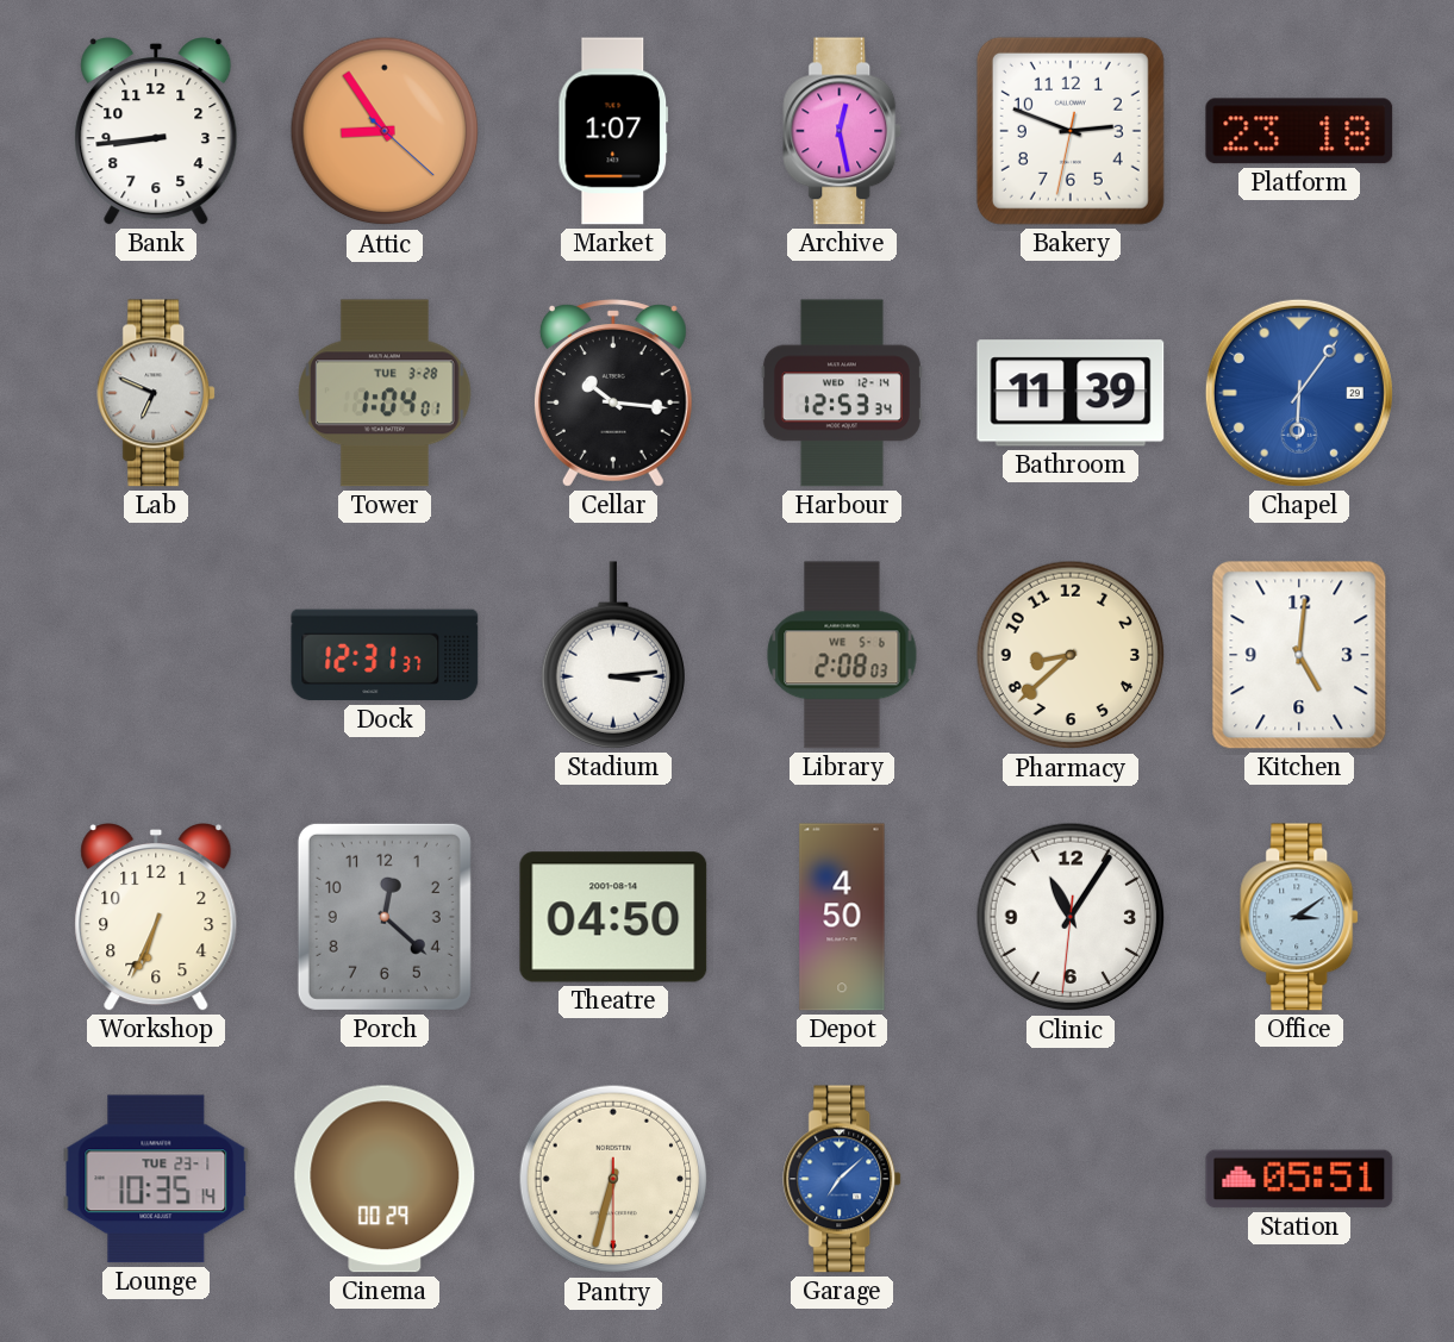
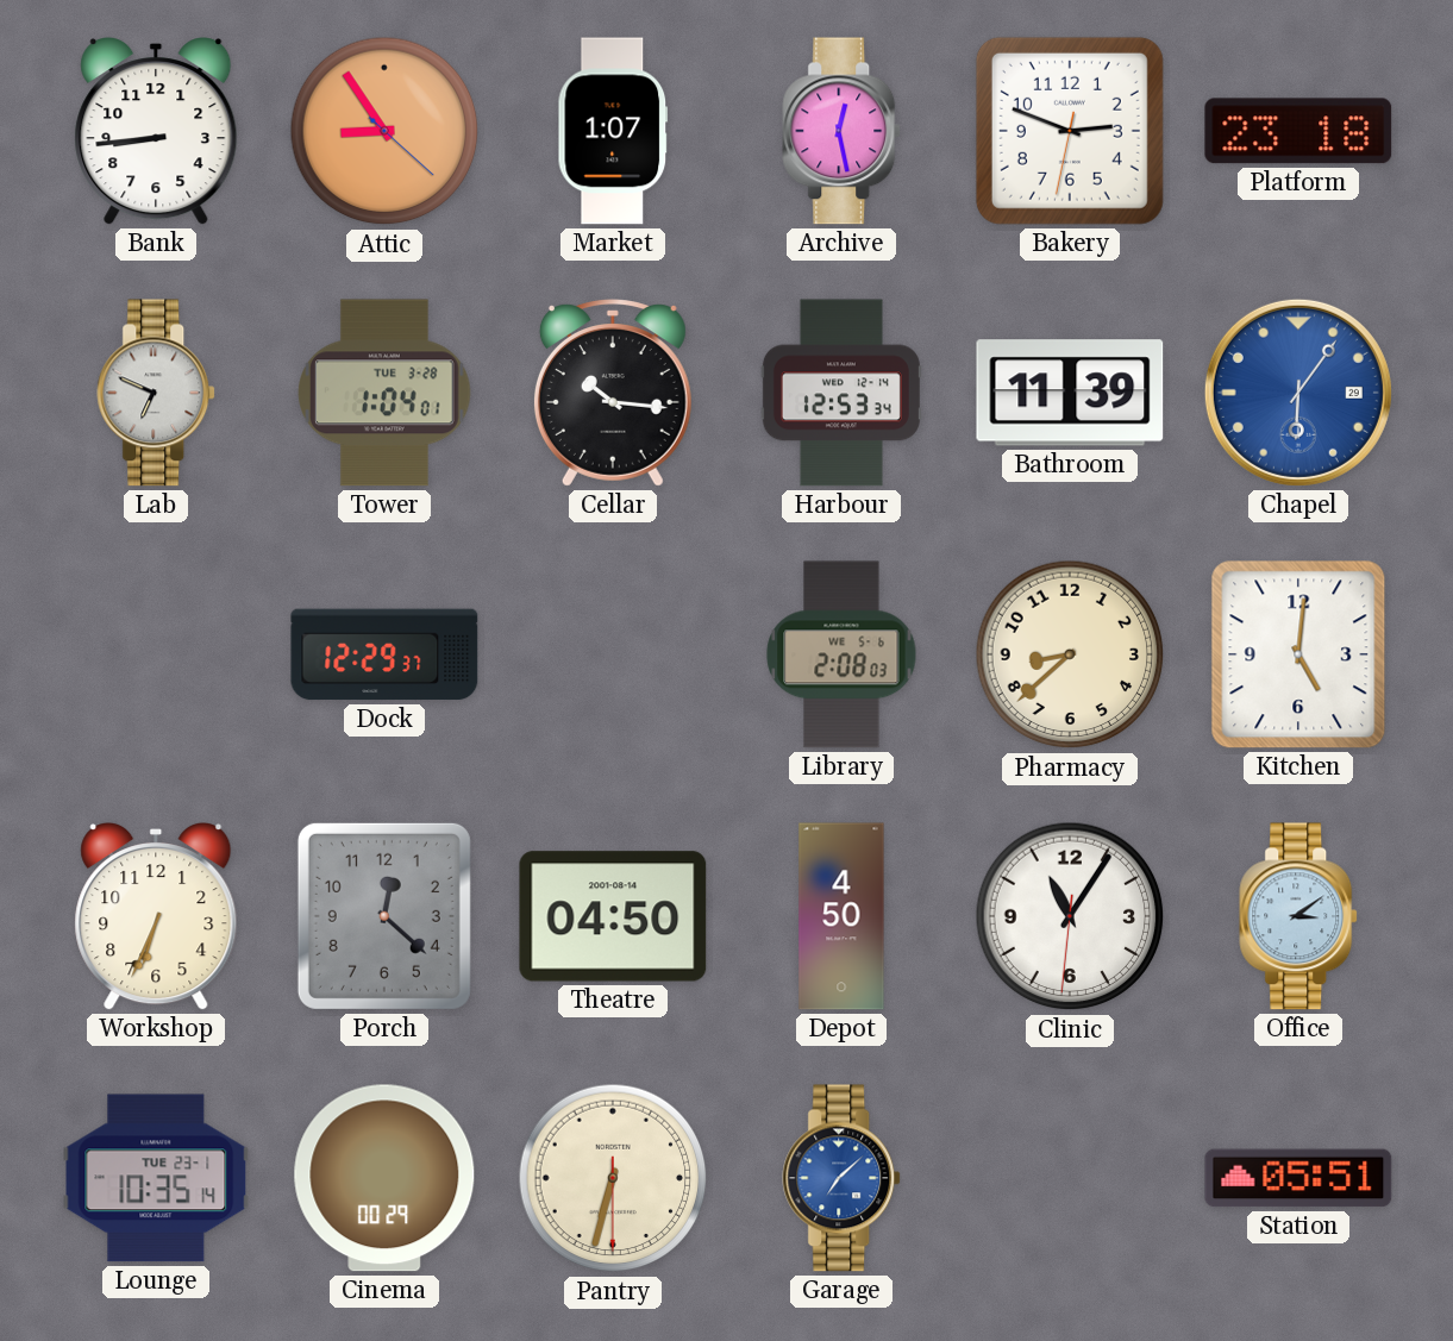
Dock: 12:31 -> 12:29
Stadium: 3:14 -> none
